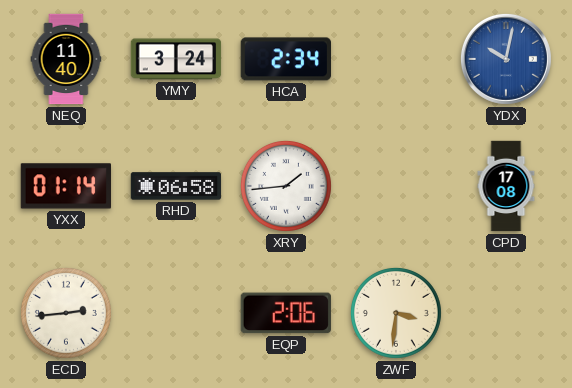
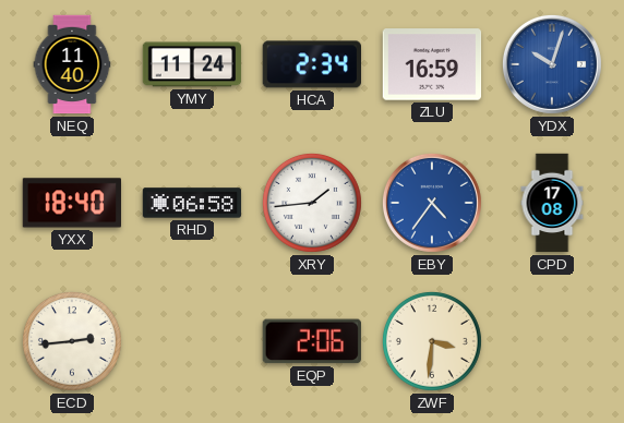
YMY: 3:24 -> 11:24
ZLU: none -> 16:59
YDX: 10:02 -> 10:03
YXX: 01:14 -> 18:40
EBY: none -> 4:36
